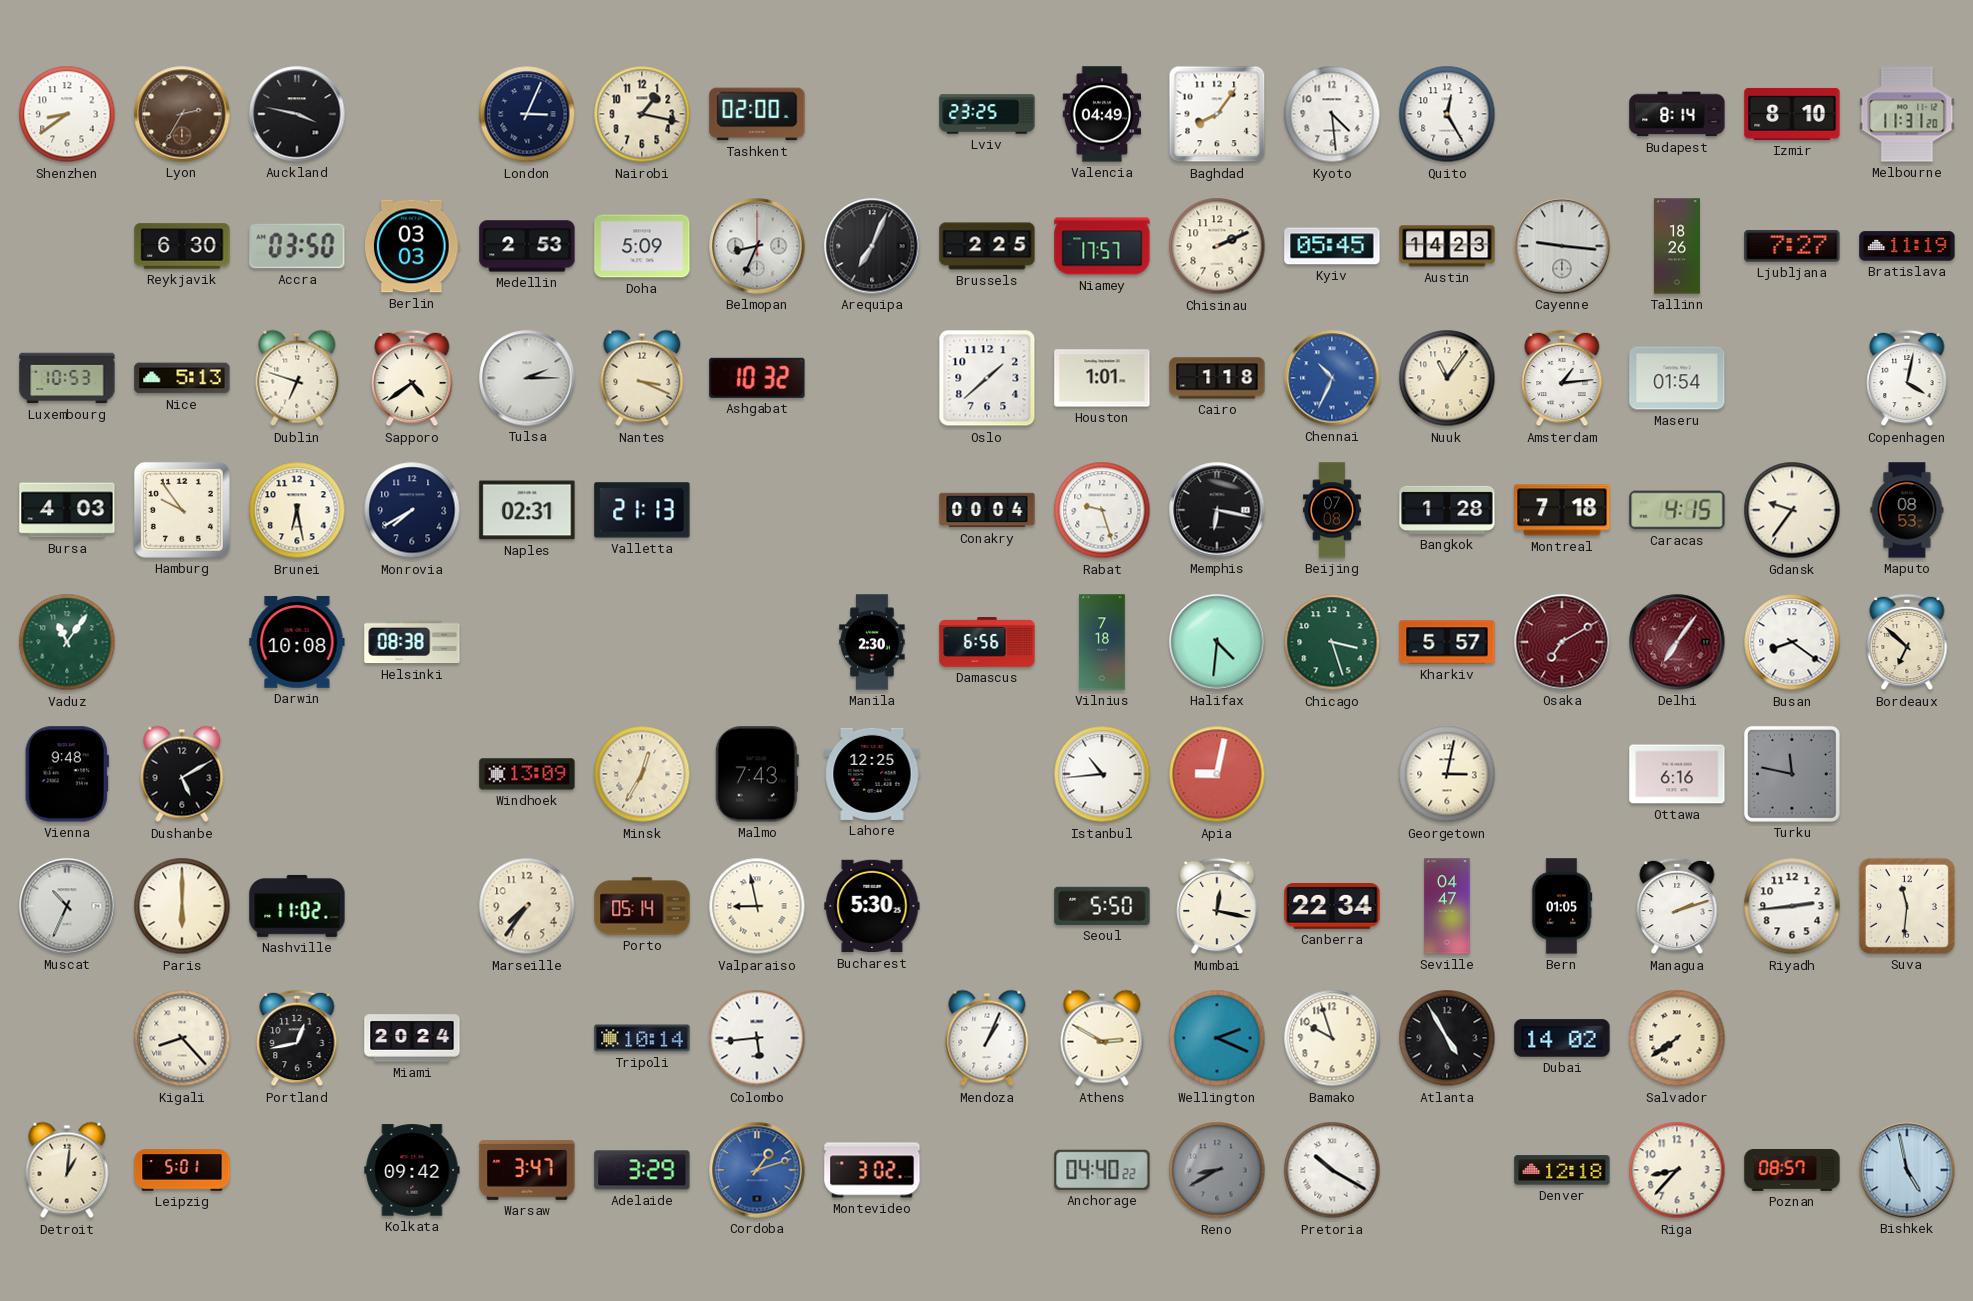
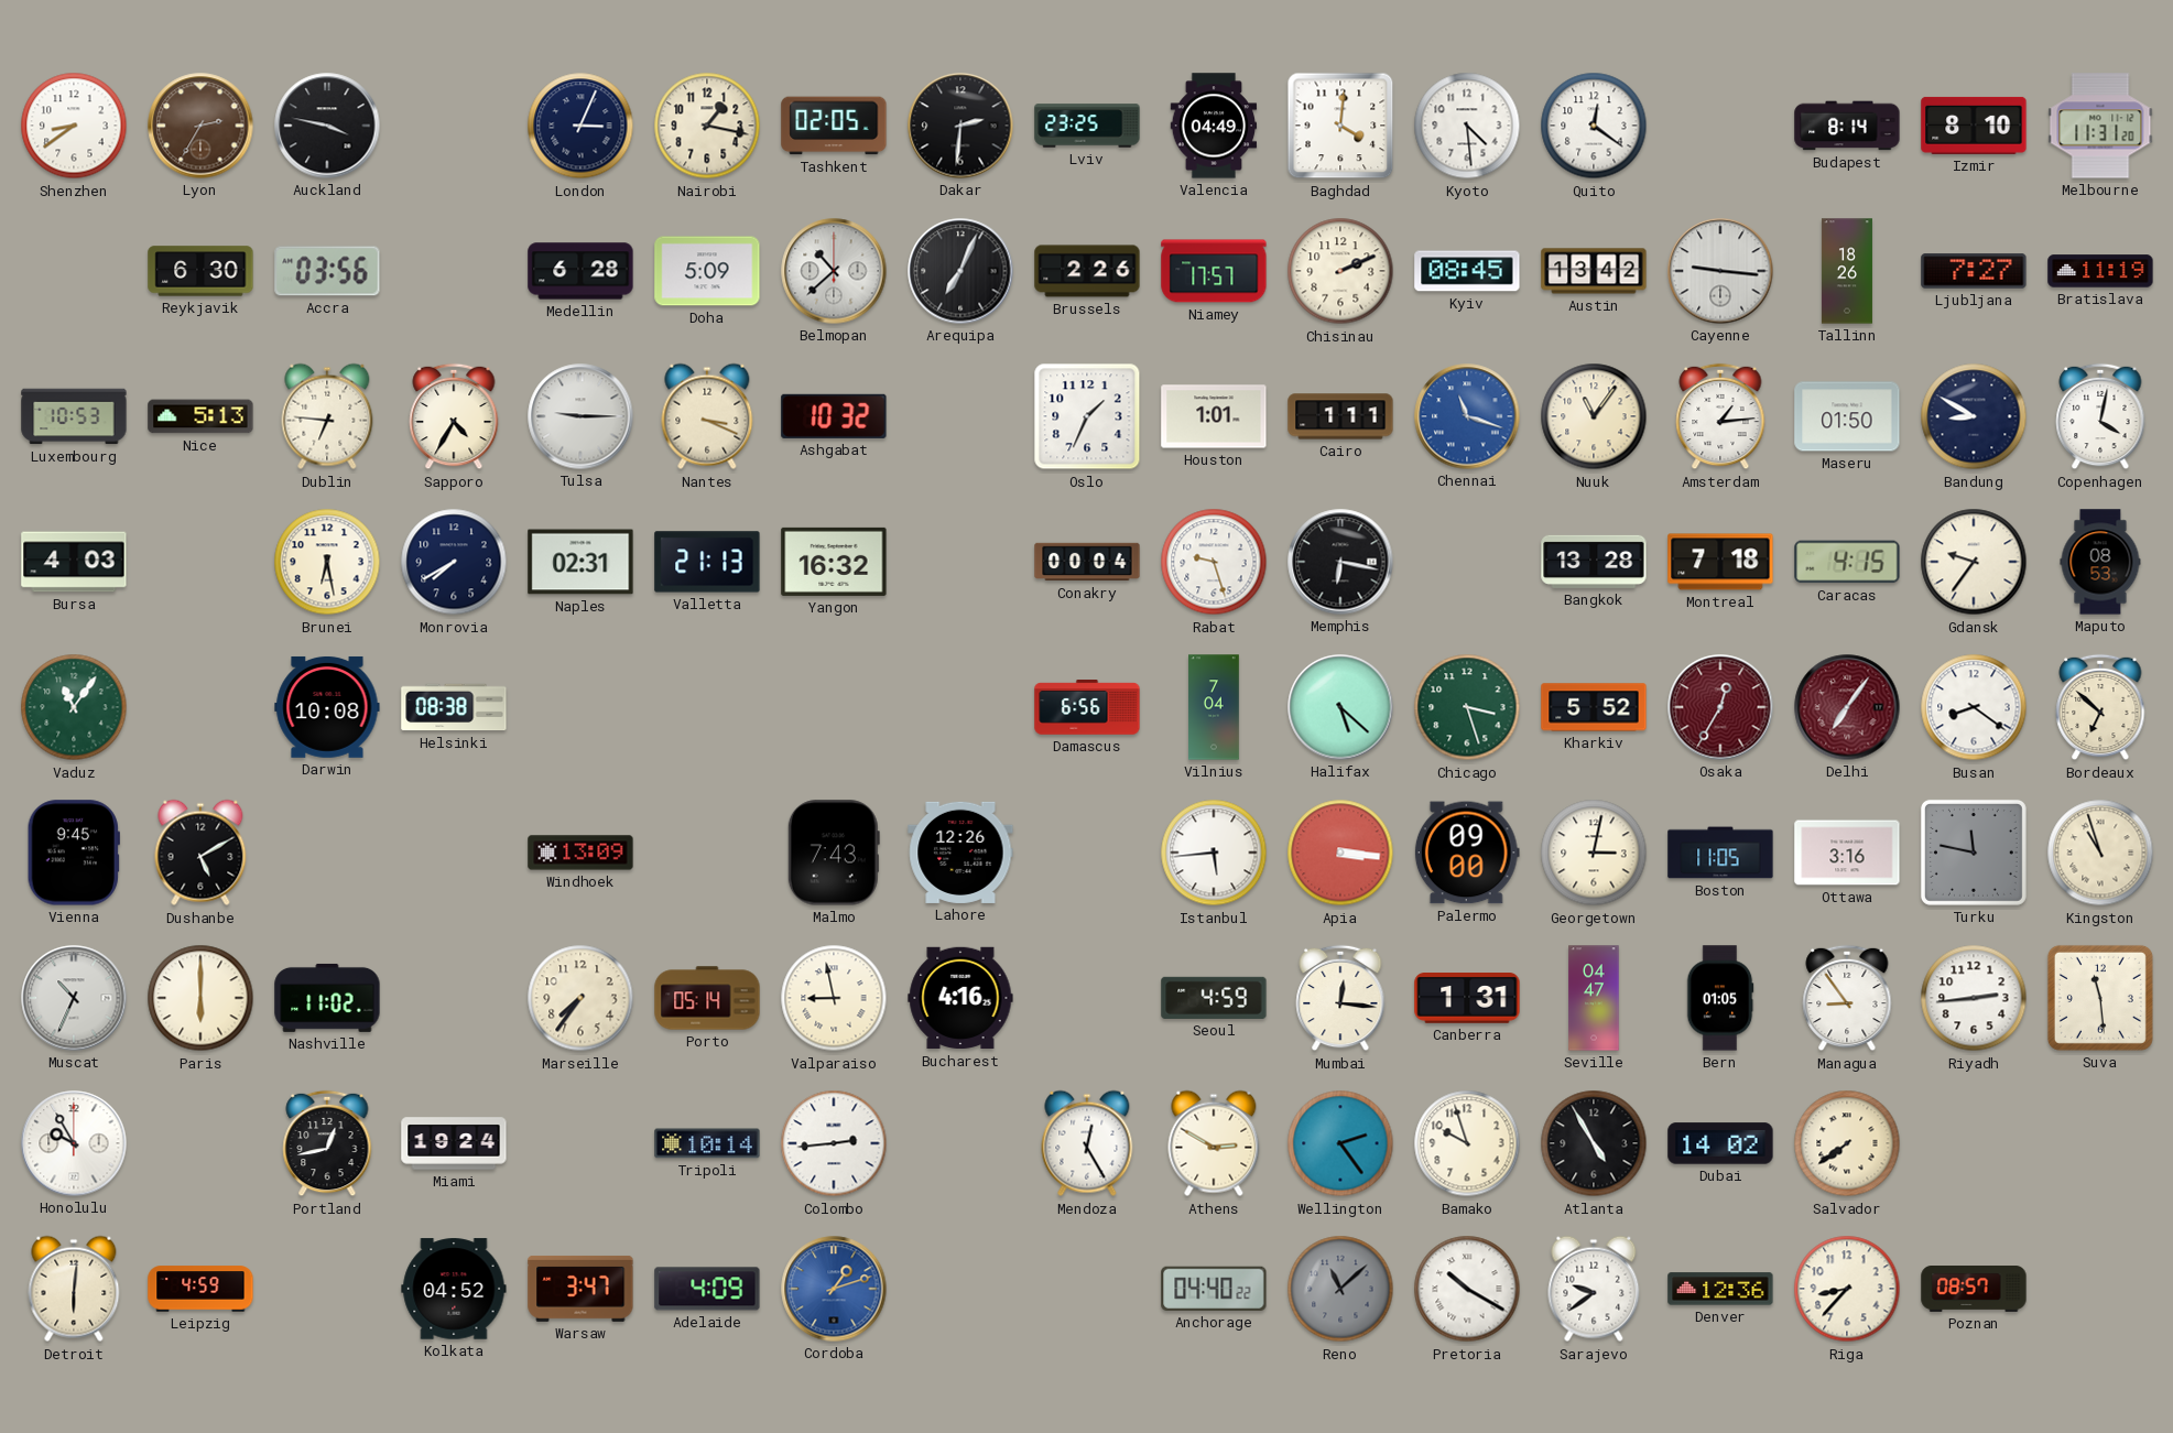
Tashkent: 02:00 -> 02:05
Dakar: none -> 2:31
Baghdad: 8:06 -> 4:01
Quito: 12:25 -> 12:21
Accra: 03:50 -> 03:56
Berlin: 03:03 -> none
Medellin: 2:53 -> 6:28
Belmopan: 8:34 -> 10:38
Brussels: 2:25 -> 2:26
Kyiv: 05:45 -> 08:45
Austin: 14:23 -> 13:42
Dublin: 6:48 -> 6:46
Sapporo: 4:39 -> 4:35
Tulsa: 2:15 -> 9:15
Oslo: 1:38 -> 1:34
Cairo: 1:18 -> 1:11
Chennai: 10:34 -> 11:18
Maseru: 01:54 -> 01:50
Bandung: none -> 8:50
Hamburg: 9:54 -> none
Yangon: none -> 16:32
Beijing: 07:08 -> none
Bangkok: 1:28 -> 13:28
Manila: 2:30 -> none
Vilnius: 7:18 -> 7:04
Halifax: 4:31 -> 5:22
Kharkiv: 5:57 -> 5:52
Osaka: 7:10 -> 12:35
Vienna: 9:48 -> 9:45
Minsk: 12:35 -> none
Lahore: 12:25 -> 12:26
Istanbul: 10:44 -> 5:44
Apia: 9:02 -> 3:16
Palermo: none -> 09:00
Boston: none -> 11:05
Ottawa: 6:16 -> 3:16
Kingston: none -> 10:57
Bucharest: 5:30 -> 4:16
Seoul: 5:50 -> 4:59
Mumbai: 12:17 -> 12:16
Canberra: 22:34 -> 1:31
Managua: 2:12 -> 8:54
Suva: 11:31 -> 11:29
Honolulu: none -> 9:55
Kigali: 8:23 -> none
Miami: 20:24 -> 19:24
Colombo: 5:44 -> 2:44
Mendoza: 1:04 -> 12:25
Wellington: 2:19 -> 2:24
Detroit: 1:01 -> 6:01
Leipzig: 5:01 -> 4:59
Kolkata: 09:42 -> 04:52
Adelaide: 3:29 -> 4:09
Montevideo: 3:02 -> none
Reno: 8:40 -> 11:08
Sarajevo: none -> 9:39
Denver: 12:18 -> 12:36
Bishkek: 4:58 -> none
